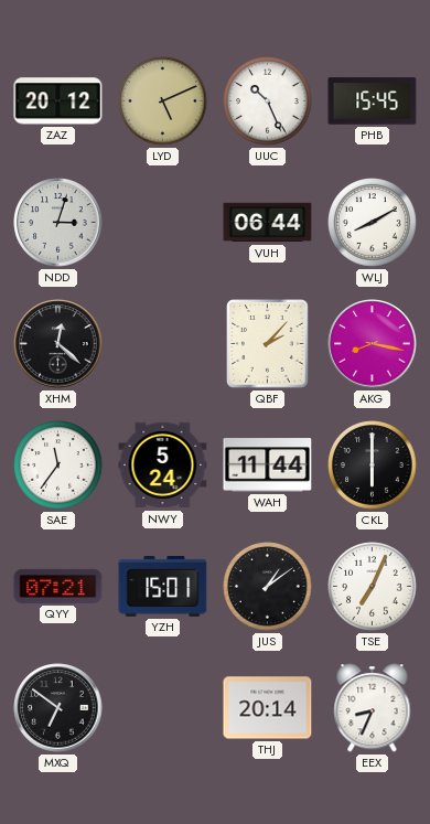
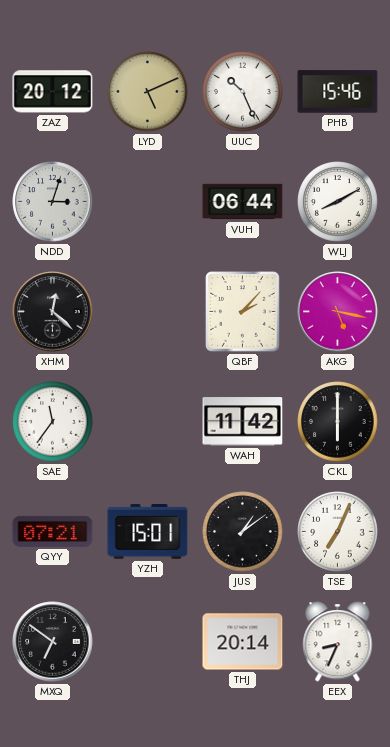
PHB: 15:45 -> 15:46
AKG: 8:17 -> 5:17
NWY: 5:24 -> none
WAH: 11:44 -> 11:42
